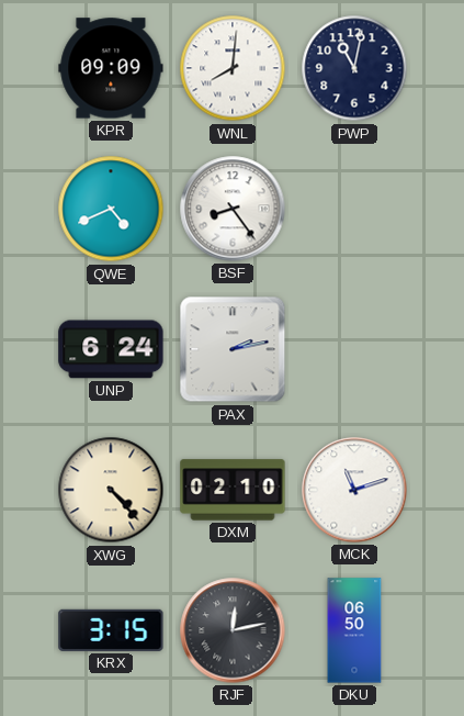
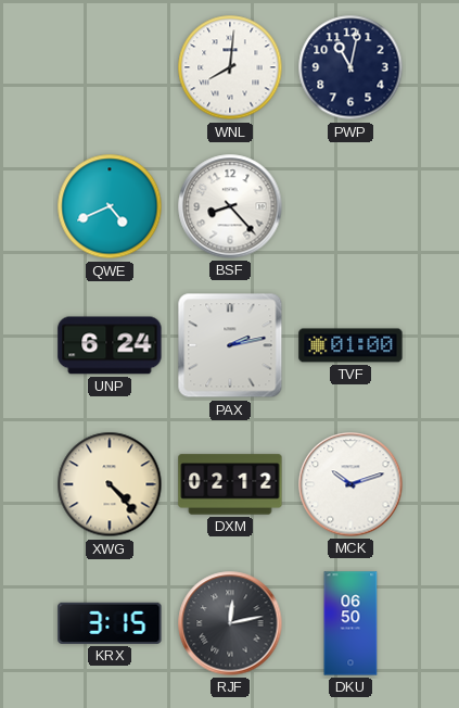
KPR: 09:09 -> none
BSF: 8:24 -> 8:23
TVF: none -> 01:00
DXM: 02:10 -> 02:12
MCK: 11:12 -> 10:12
